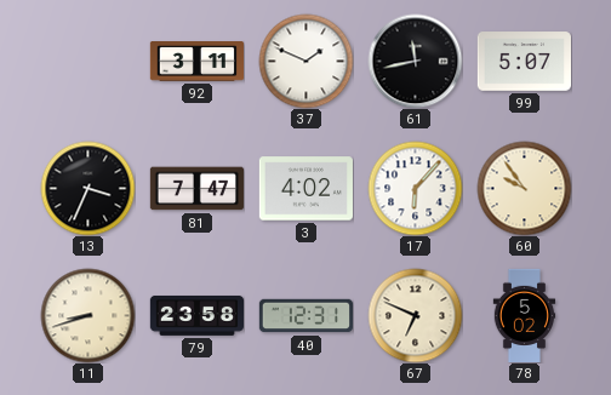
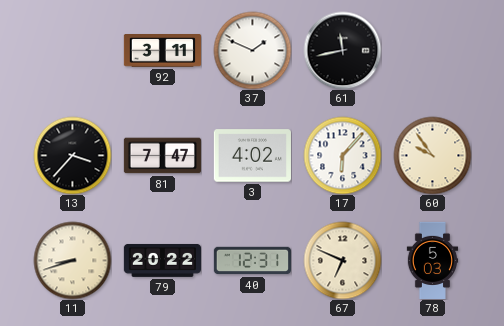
99: 5:07 -> none
13: 3:34 -> 3:37
79: 23:58 -> 20:22
78: 5:02 -> 5:03
